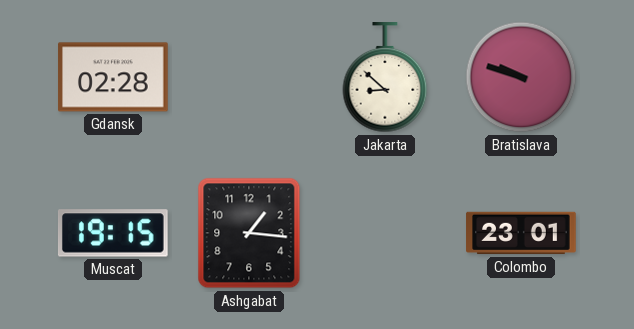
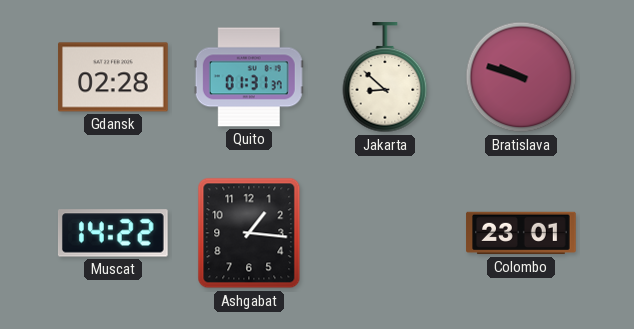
Quito: none -> 01:31
Muscat: 19:15 -> 14:22
